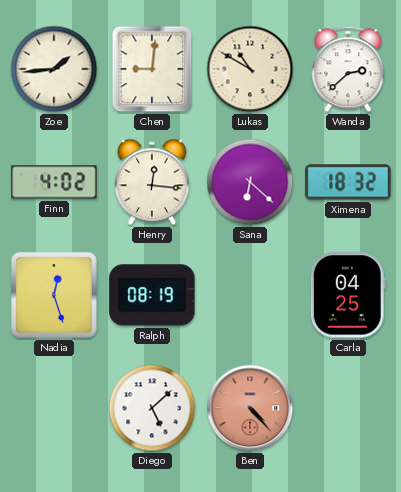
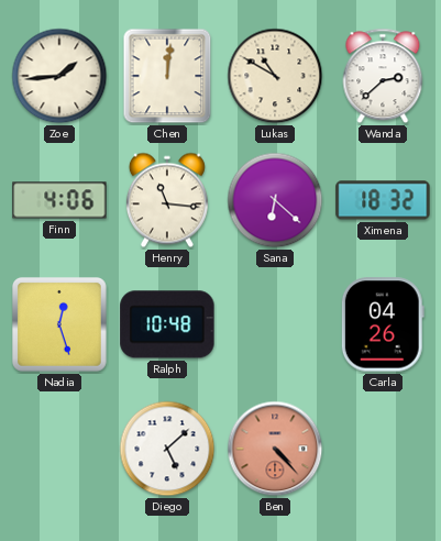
Chen: 9:01 -> 12:01
Finn: 4:02 -> 4:06
Henry: 12:16 -> 11:16
Ralph: 08:19 -> 10:48
Carla: 04:25 -> 04:26
